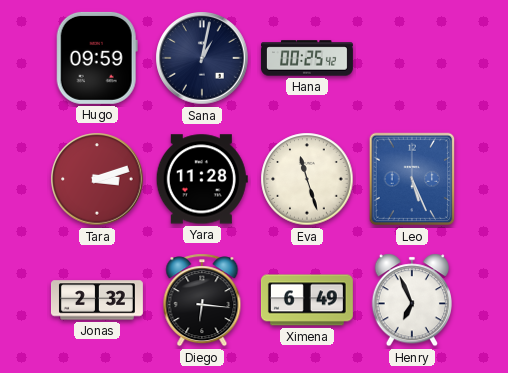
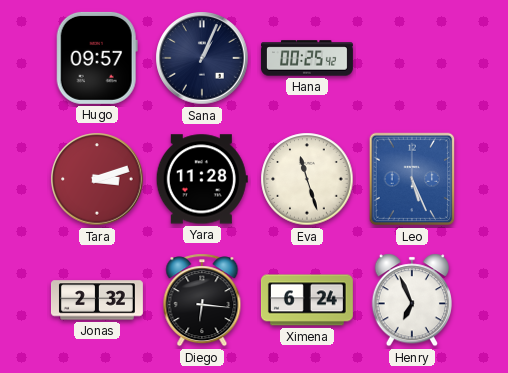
Hugo: 09:59 -> 09:57
Sana: 1:02 -> 1:04
Ximena: 6:49 -> 6:24
